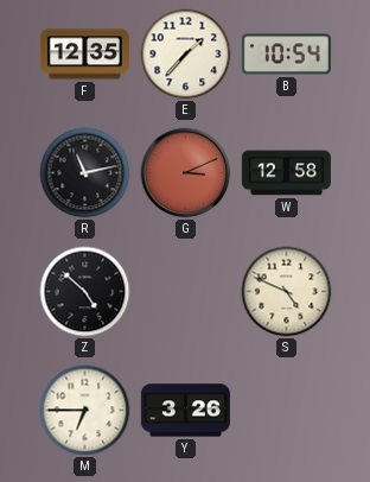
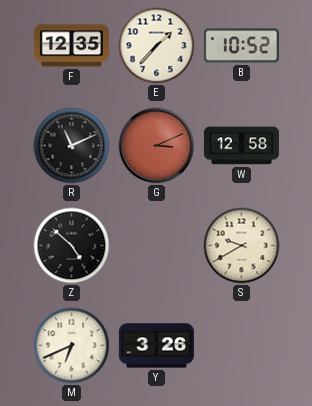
B: 10:54 -> 10:52
R: 11:13 -> 11:11
S: 4:49 -> 9:40
M: 6:45 -> 6:41
